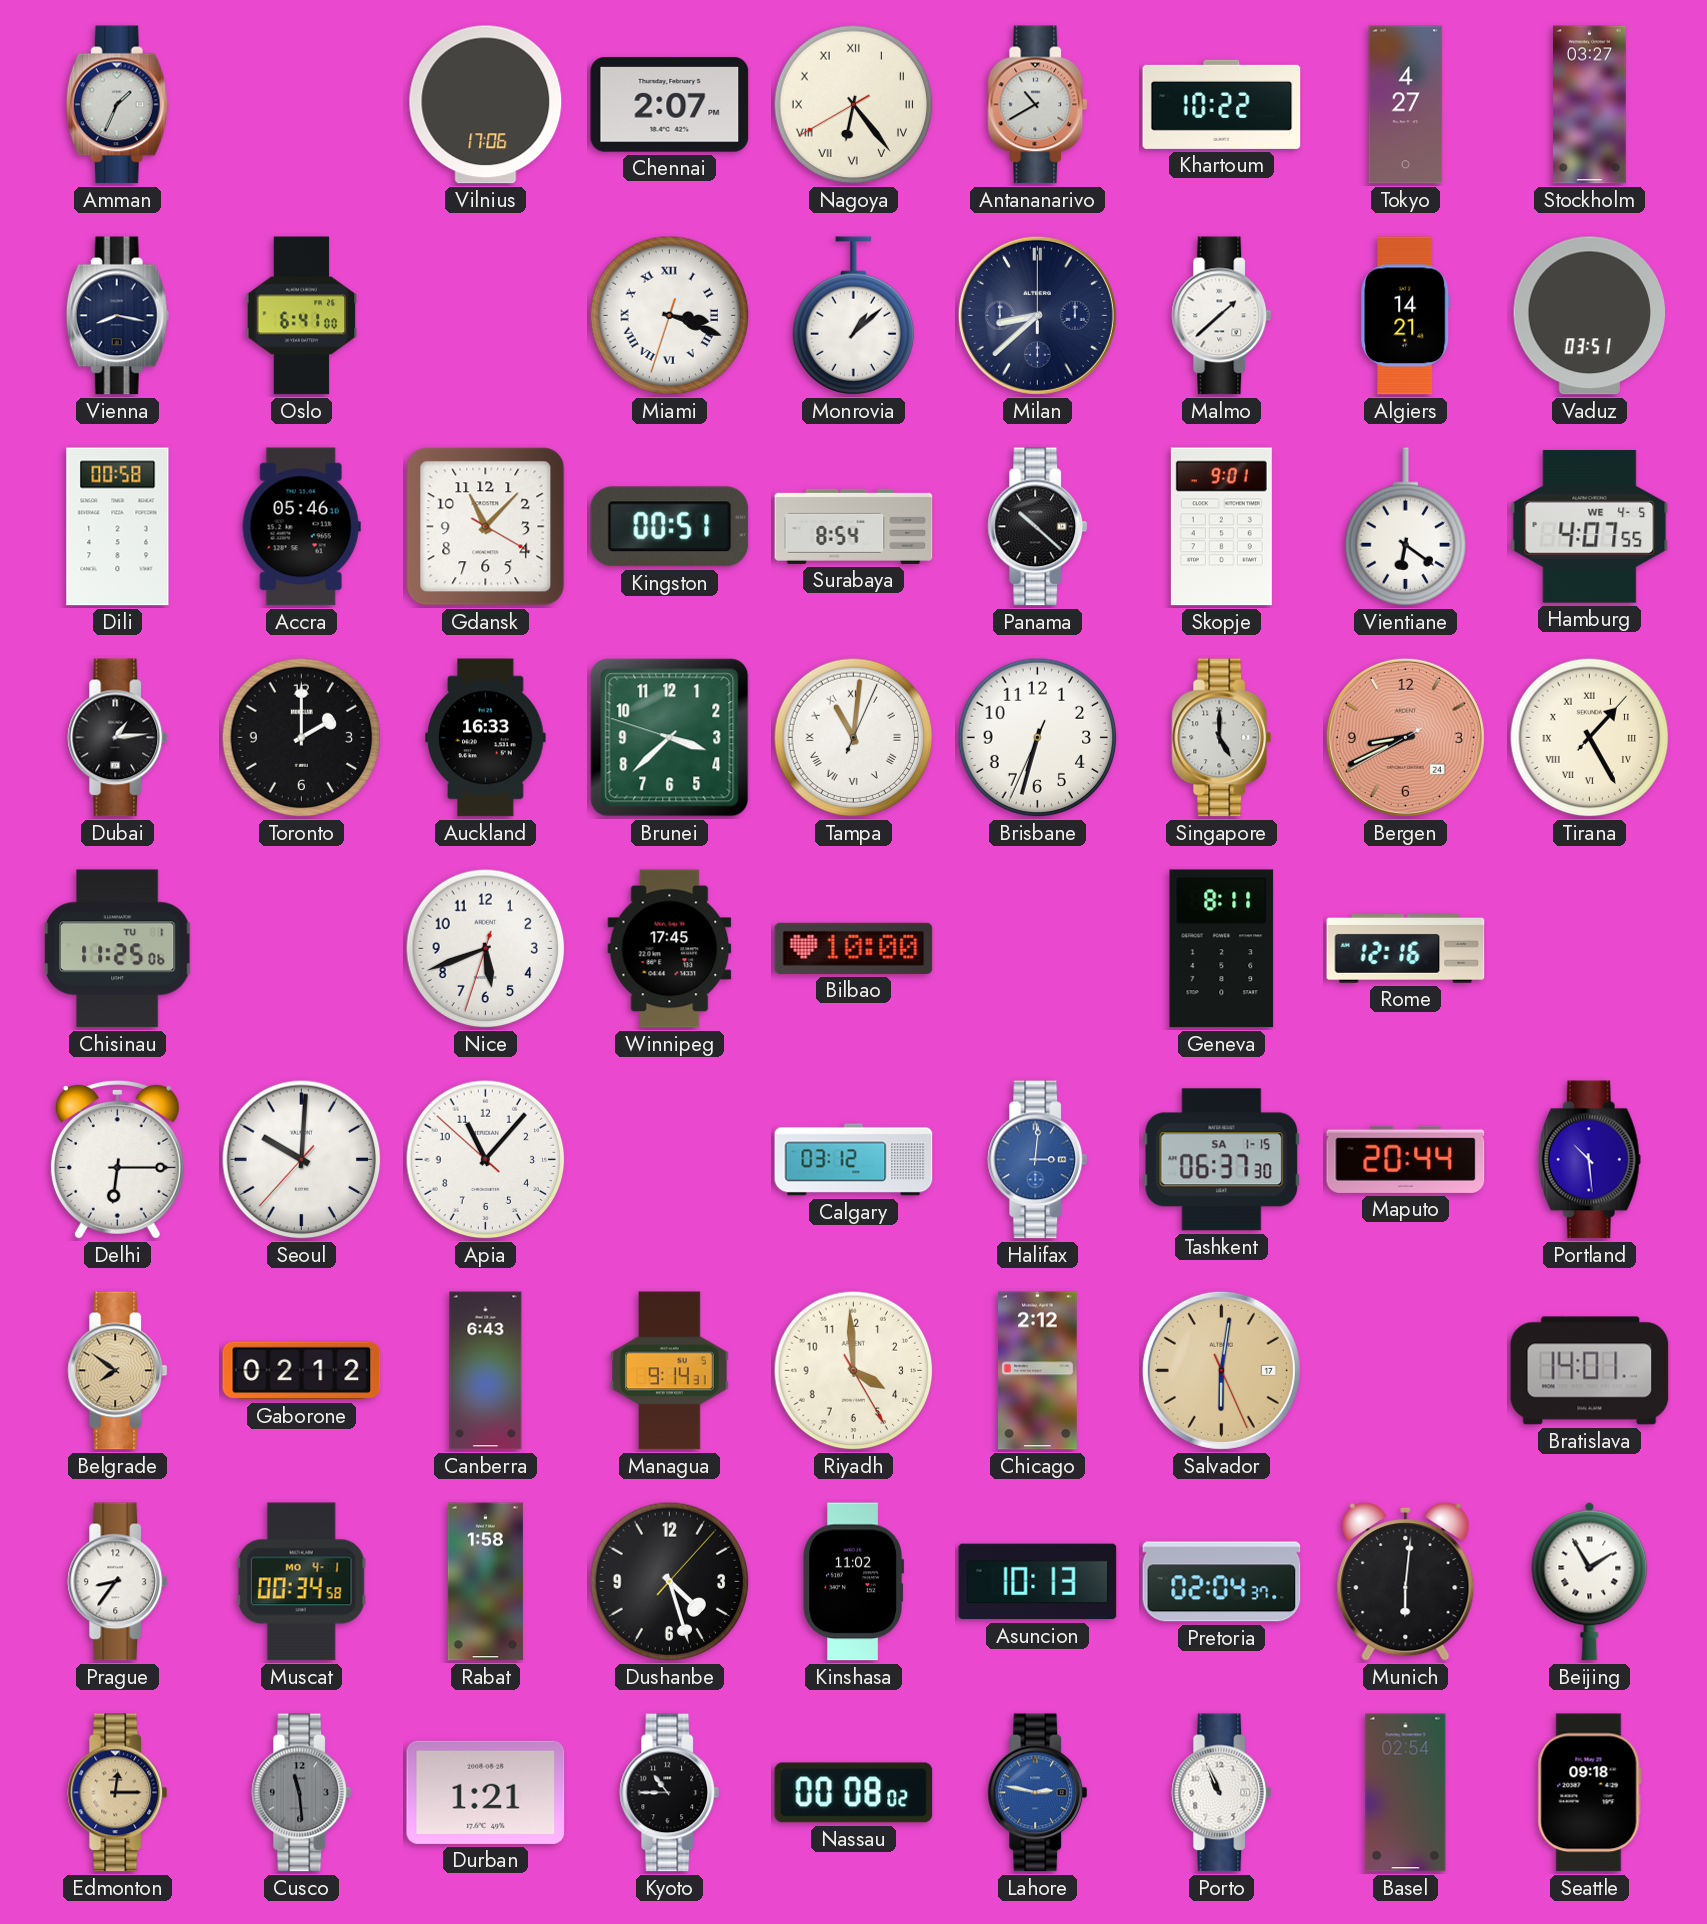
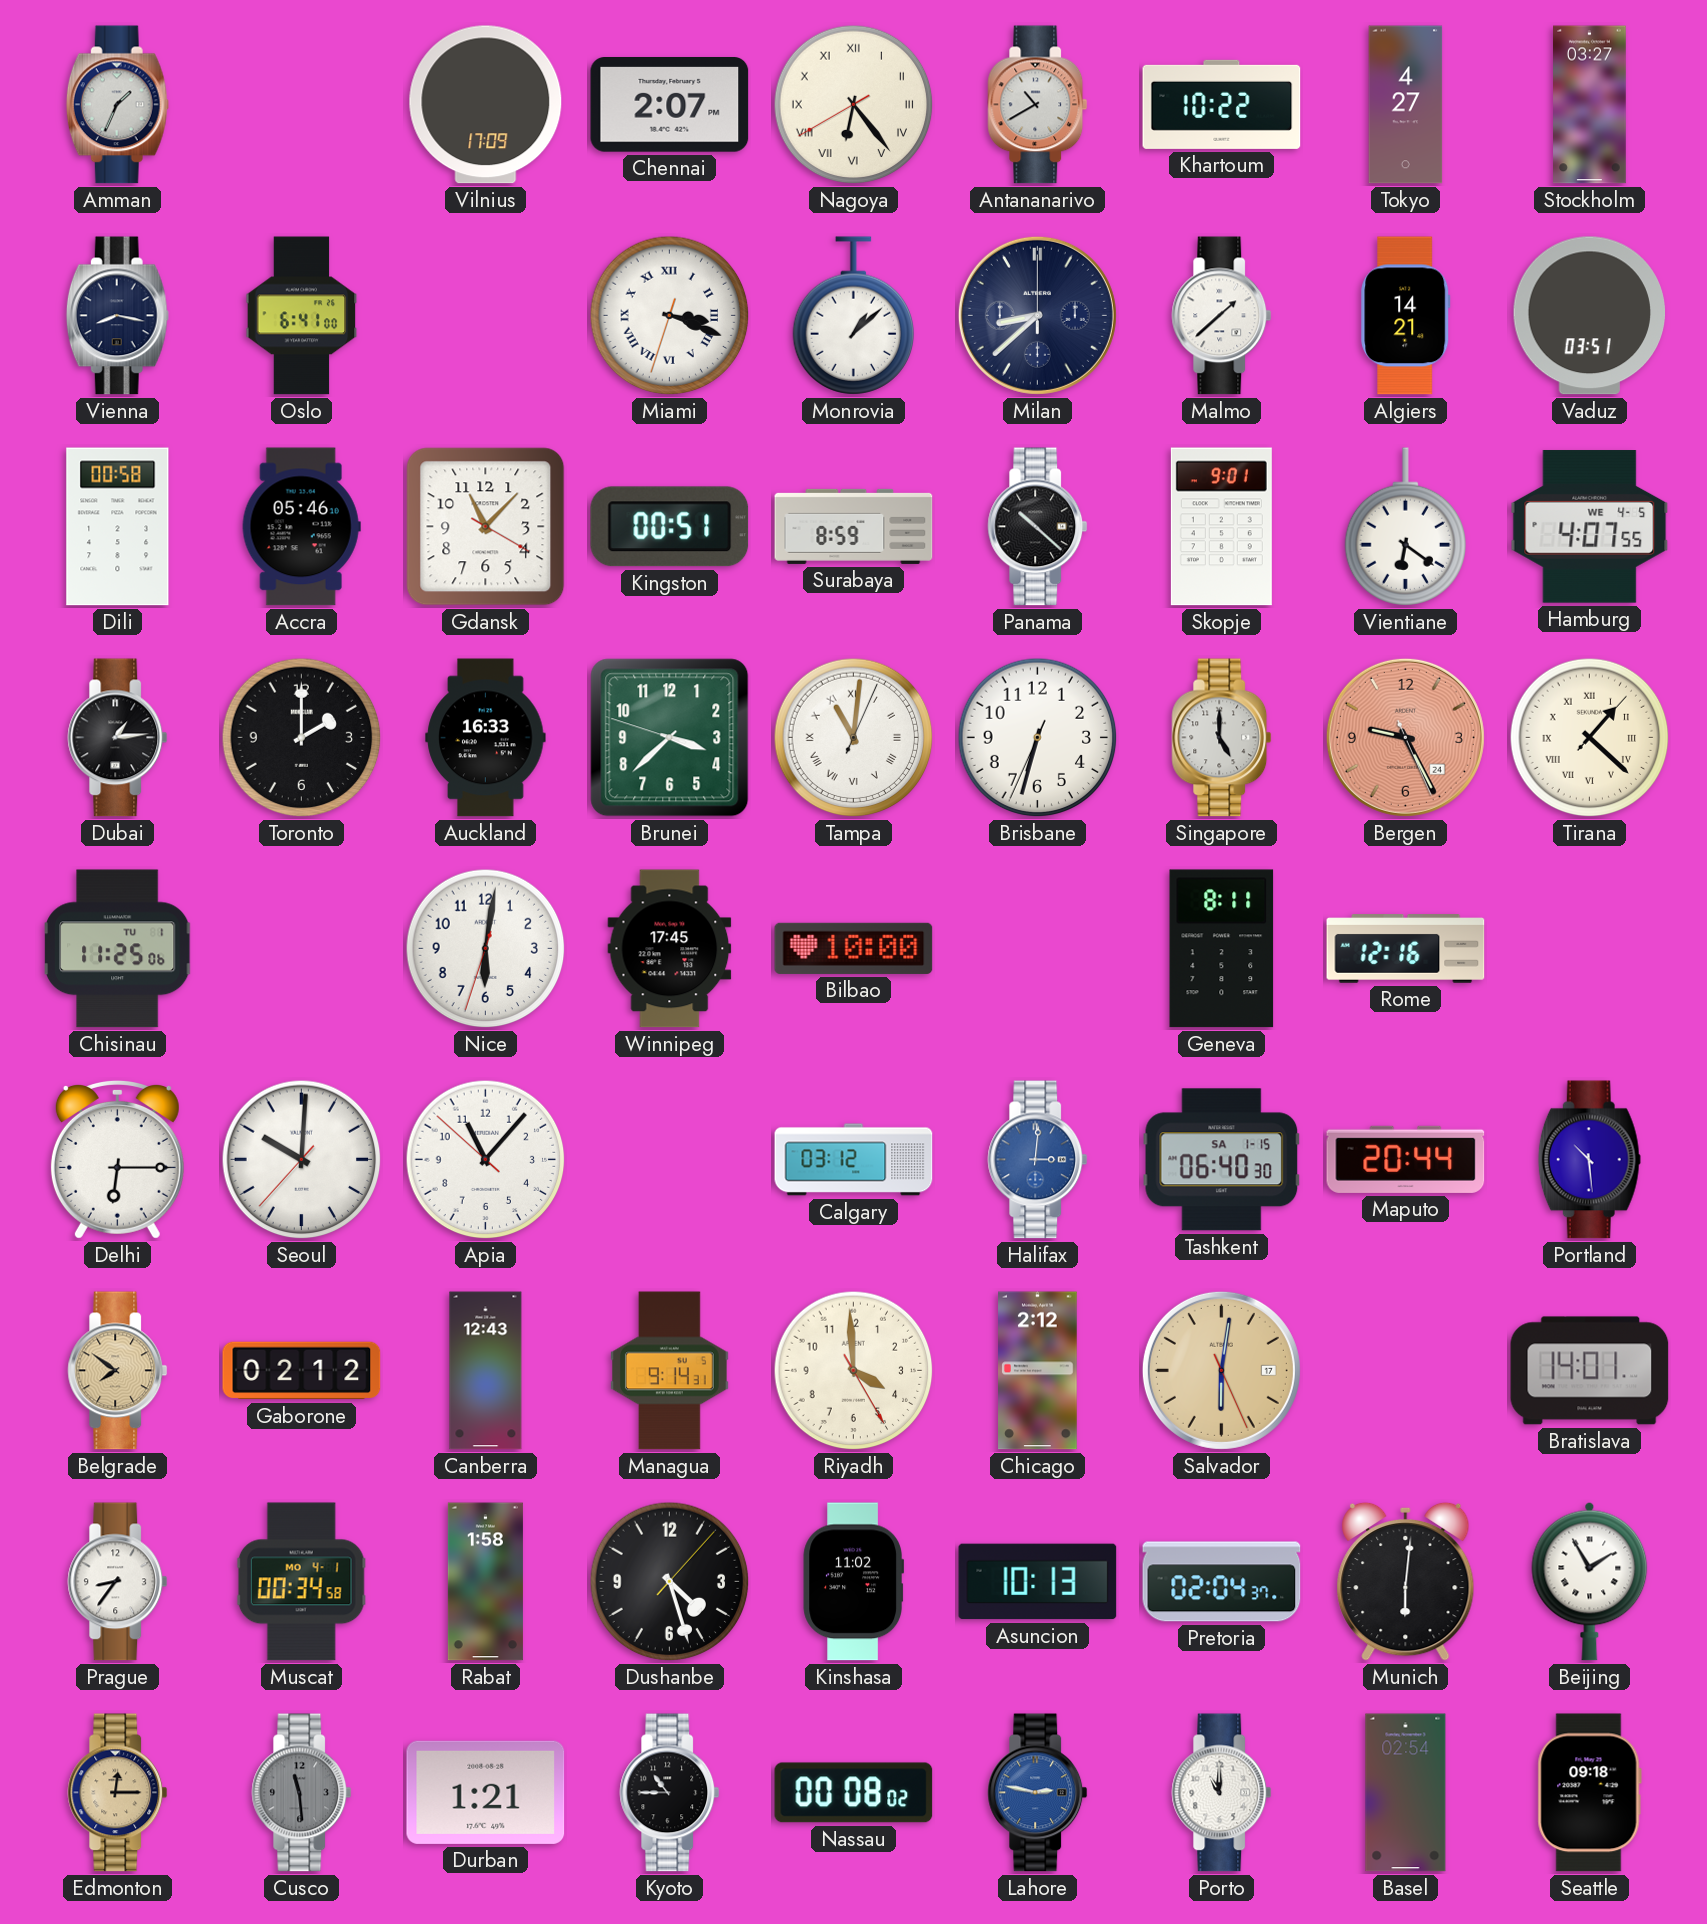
Vilnius: 17:06 -> 17:09
Surabaya: 8:54 -> 8:59
Bergen: 8:40 -> 9:25
Tirana: 1:25 -> 1:22
Nice: 5:41 -> 6:01
Tashkent: 06:37 -> 06:40
Canberra: 6:43 -> 12:43
Porto: 10:56 -> 11:00
